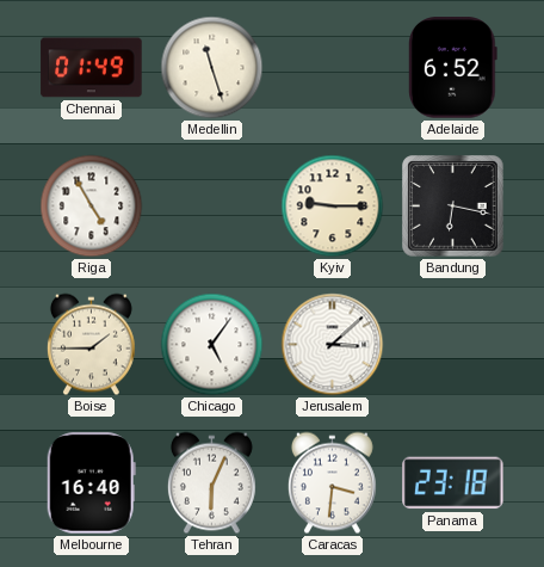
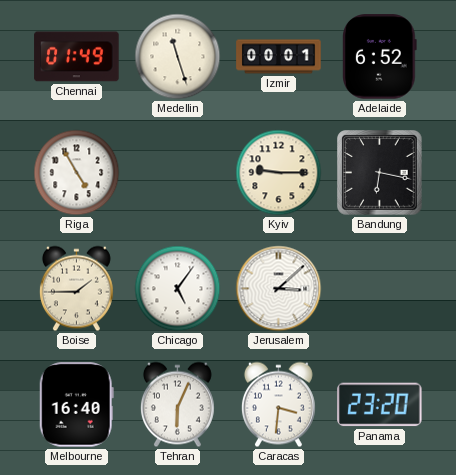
Izmir: none -> 00:01
Panama: 23:18 -> 23:20
